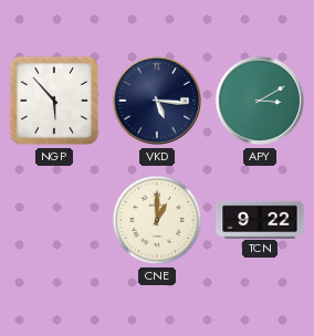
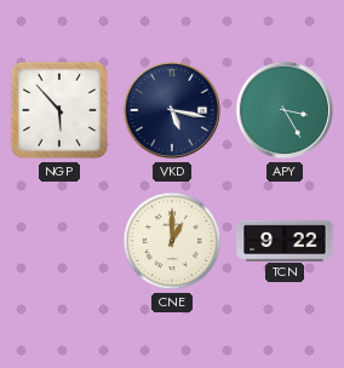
VKD: 5:16 -> 5:17
APY: 3:10 -> 3:25
